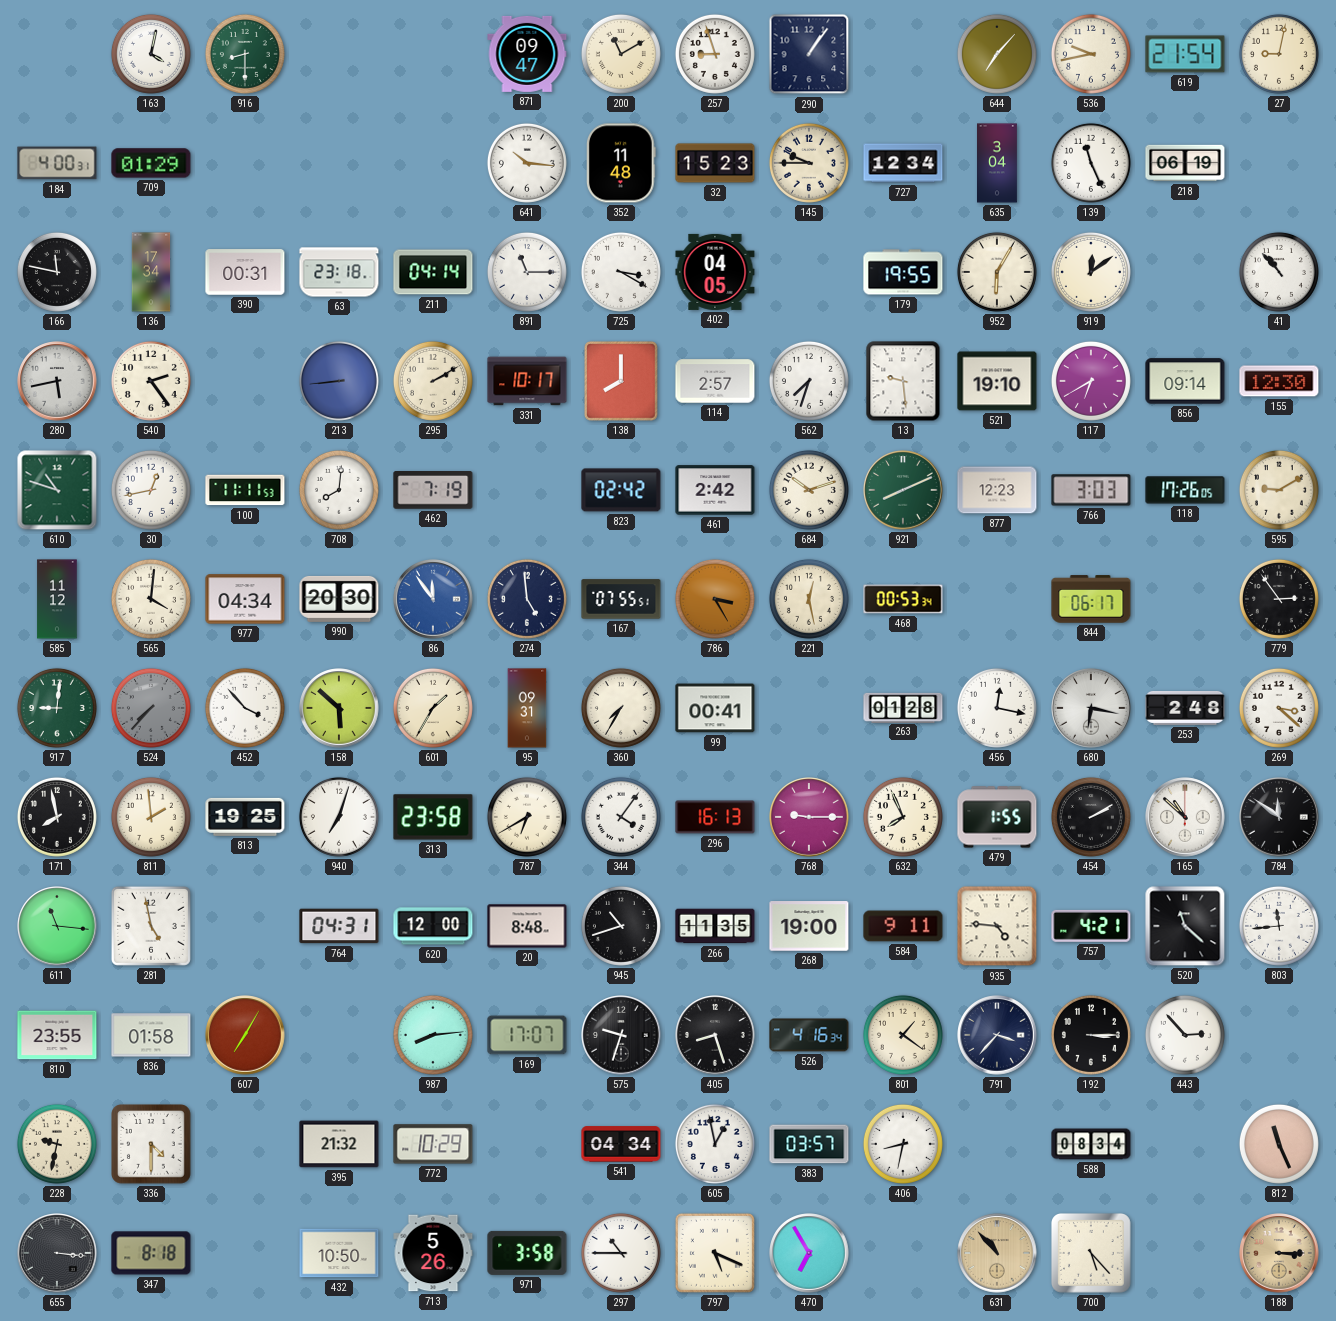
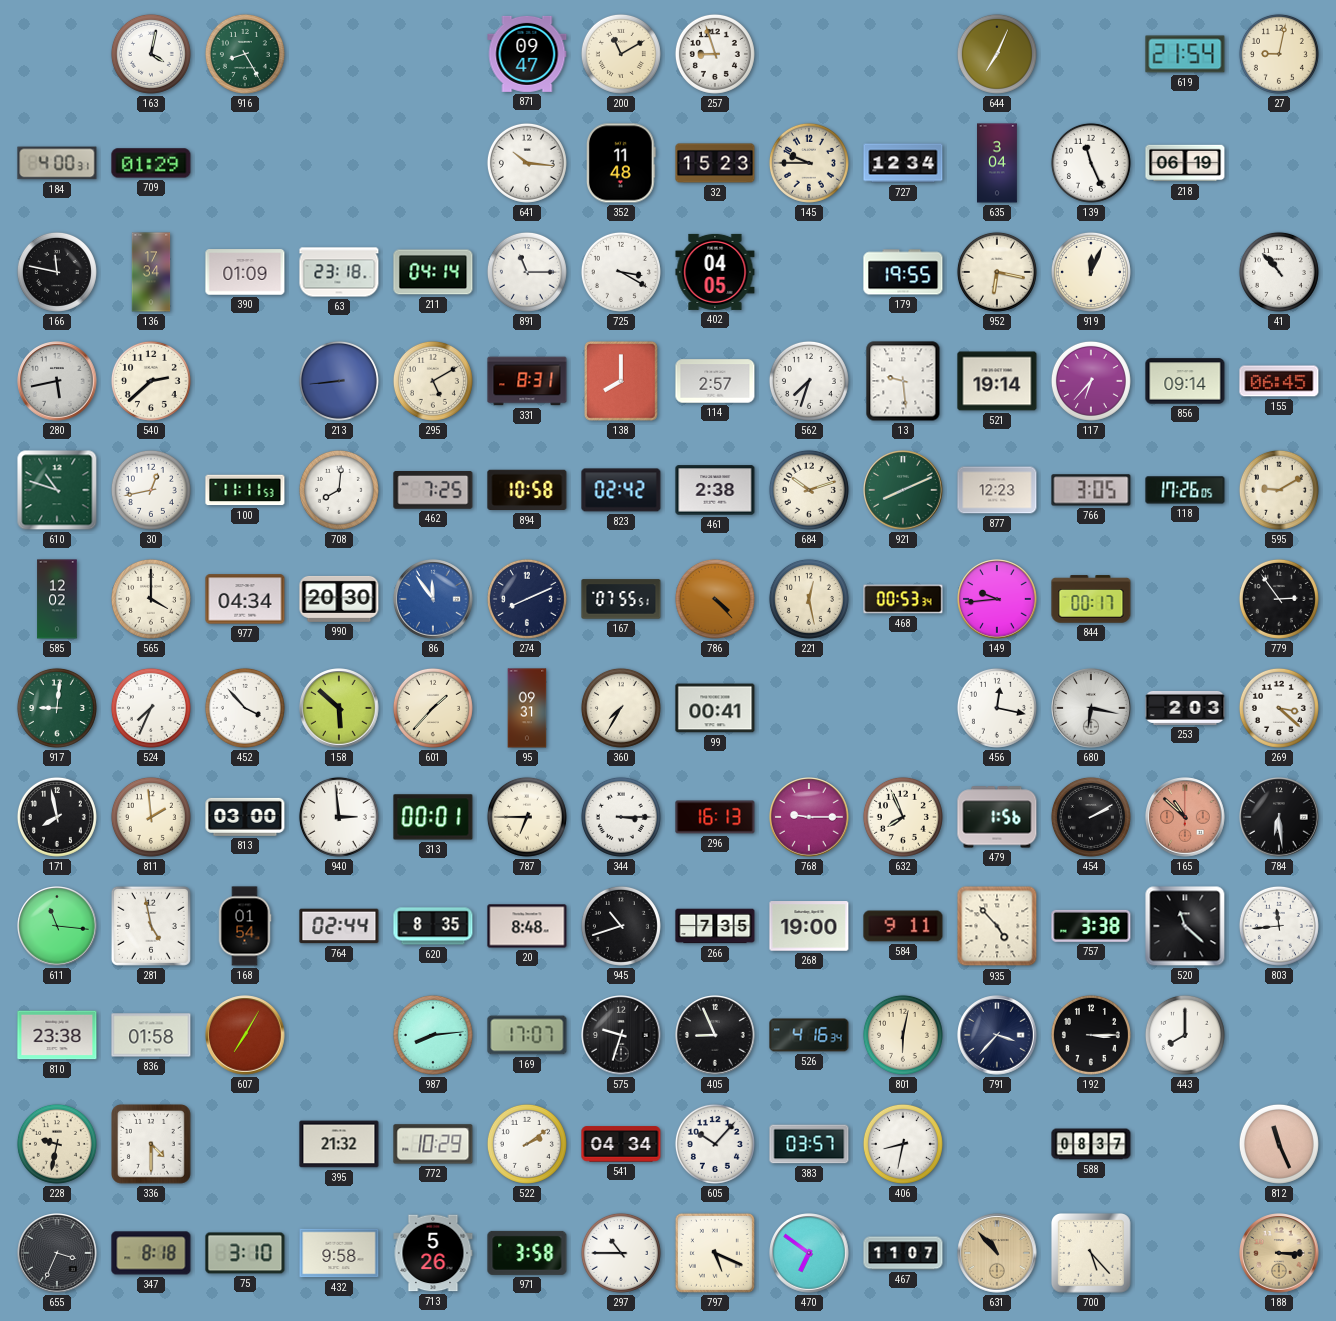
916: 8:30 -> 8:25
290: 1:06 -> none
644: 7:07 -> 7:04
536: 9:43 -> none
390: 00:31 -> 01:09
952: 6:05 -> 6:17
919: 12:09 -> 12:04
540: 2:24 -> 2:38
295: 2:10 -> 5:10
331: 10:17 -> 8:31
521: 19:10 -> 19:14
117: 6:40 -> 6:37
155: 12:30 -> 06:45
462: 7:19 -> 7:25
894: none -> 10:58
461: 2:42 -> 2:38
766: 3:03 -> 3:05
585: 11:12 -> 12:02
565: 4:01 -> 4:00
274: 4:59 -> 8:11
786: 3:25 -> 4:23
149: none -> 9:44
844: 06:17 -> 00:17
524: 7:37 -> 7:34
524 dial: grey -> white
601: 1:35 -> 1:37
263: 01:28 -> none
253: 2:48 -> 2:03
813: 19:25 -> 03:00
940: 7:03 -> 2:59
313: 23:58 -> 00:01
787: 6:40 -> 6:45
344: 4:06 -> 3:15
479: 1:55 -> 1:56
165 dial: white -> salmon
784: 11:51 -> 6:29
168: none -> 01:54
764: 04:31 -> 02:44
620: 12:00 -> 8:35
266: 11:35 -> 7:35
935: 4:46 -> 4:53
757: 4:21 -> 3:38
810: 23:55 -> 23:38
405: 8:27 -> 8:56
801: 1:21 -> 6:02
443: 2:53 -> 8:00
522: none -> 2:09
605: 12:58 -> 10:07
588: 08:34 -> 08:37
655: 3:16 -> 3:34
75: none -> 3:10
432: 10:50 -> 9:58
470: 6:55 -> 6:51
467: none -> 11:07
